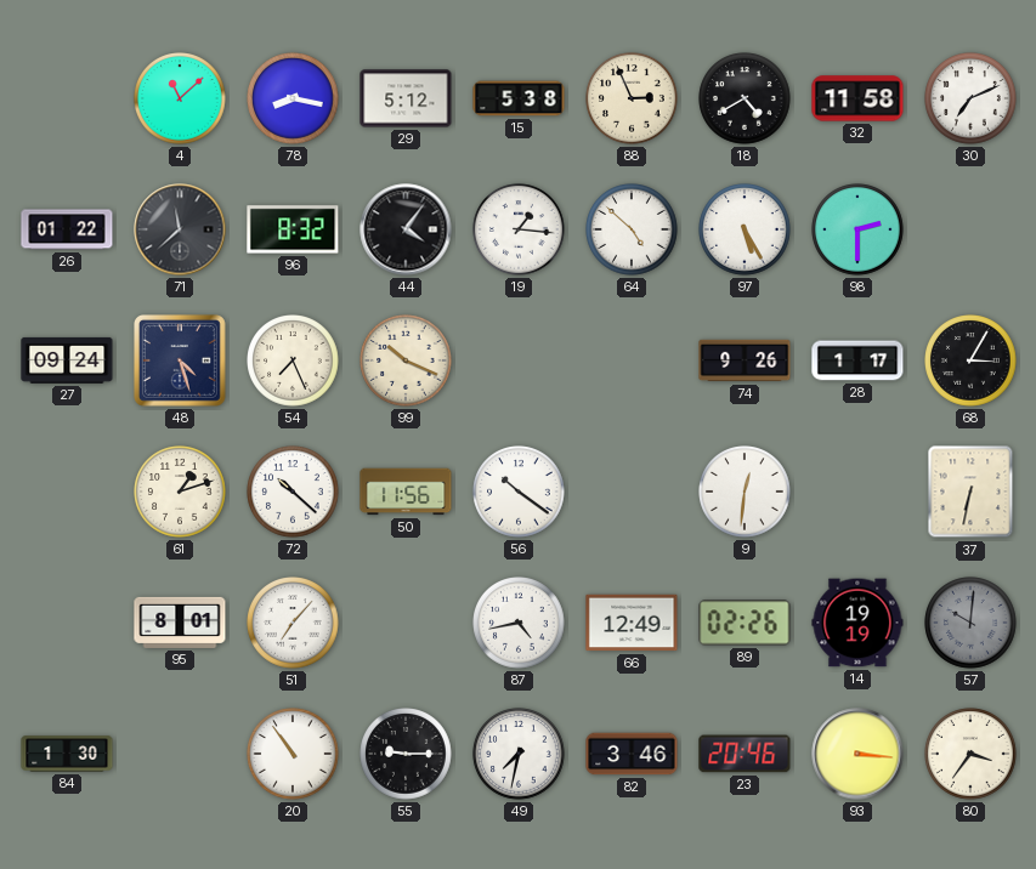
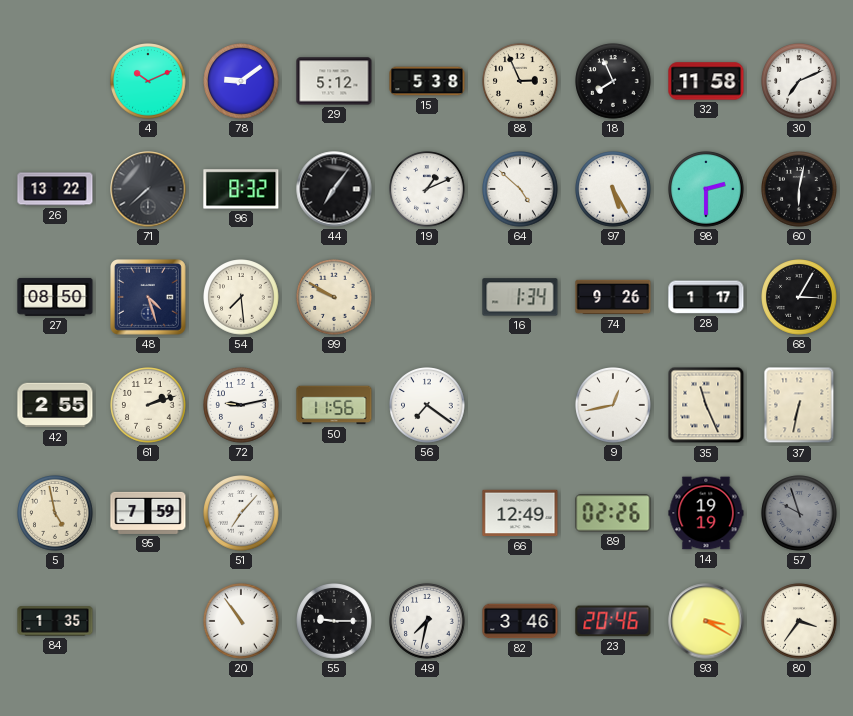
4: 11:08 -> 10:11
78: 8:17 -> 9:09
18: 4:40 -> 7:56
26: 01:22 -> 13:22
71: 11:38 -> 7:38
44: 4:06 -> 7:06
19: 1:16 -> 1:11
60: none -> 6:02
27: 09:24 -> 08:50
54: 7:26 -> 7:29
99: 10:19 -> 9:50
16: none -> 1:34
42: none -> 2:55
61: 1:12 -> 2:12
72: 10:22 -> 9:13
56: 10:21 -> 7:21
9: 12:31 -> 12:43
35: none -> 11:26
5: none -> 4:58
95: 8:01 -> 7:59
87: 4:43 -> none
57: 10:01 -> 9:57
84: 1:30 -> 1:35
93: 3:16 -> 3:20
